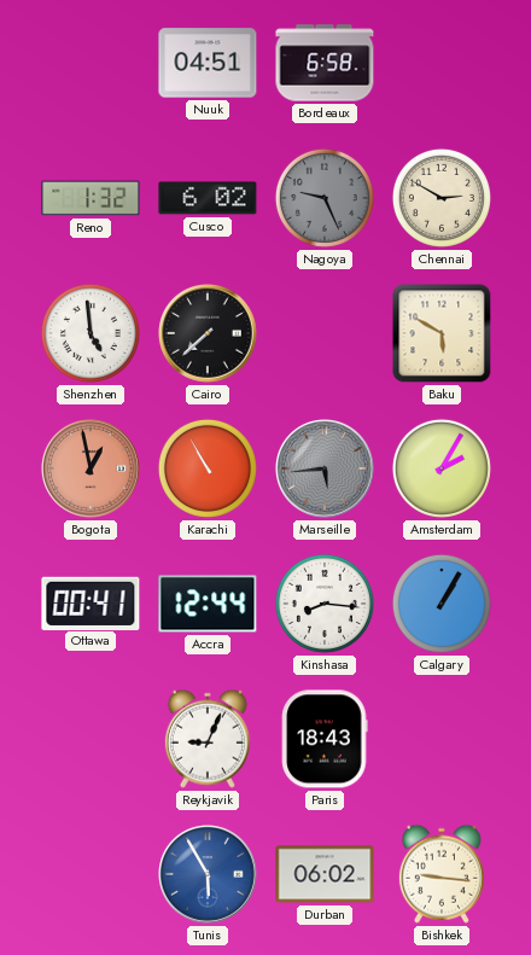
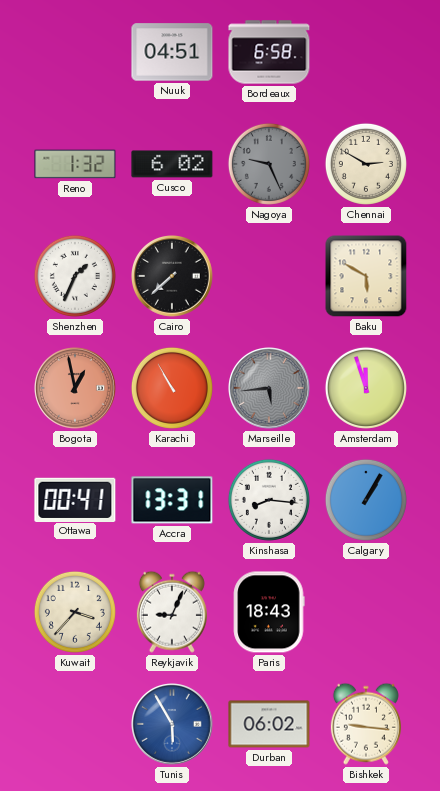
Shenzhen: 4:59 -> 1:34
Amsterdam: 2:05 -> 11:57
Accra: 12:44 -> 13:31
Kuwait: none -> 3:37
